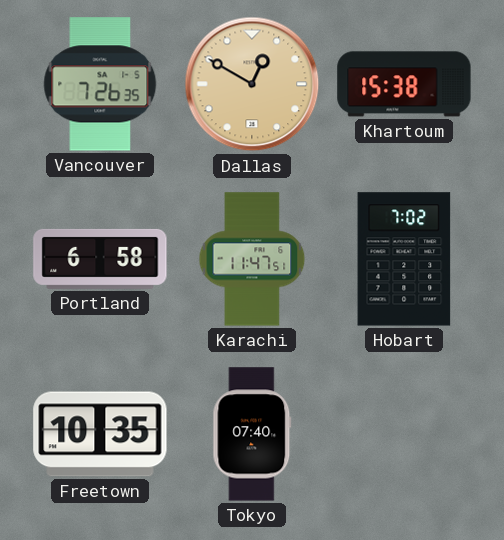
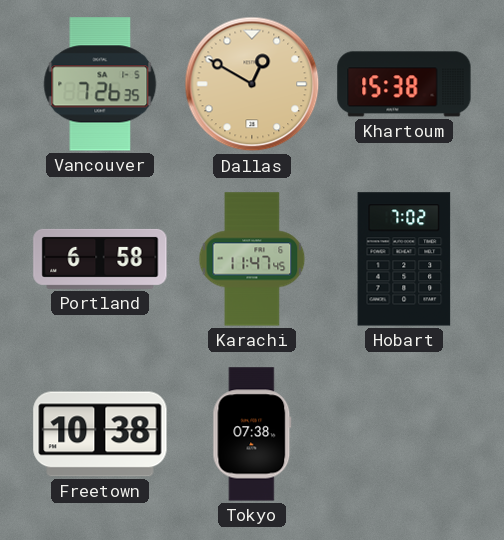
Karachi: 11:47:51 -> 11:47:45
Freetown: 10:35 -> 10:38
Tokyo: 07:40 -> 07:38
